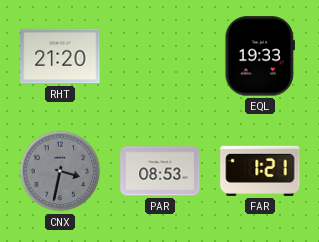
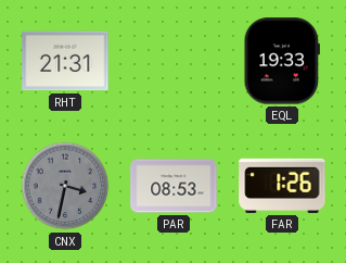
RHT: 21:20 -> 21:31
FAR: 1:21 -> 1:26
